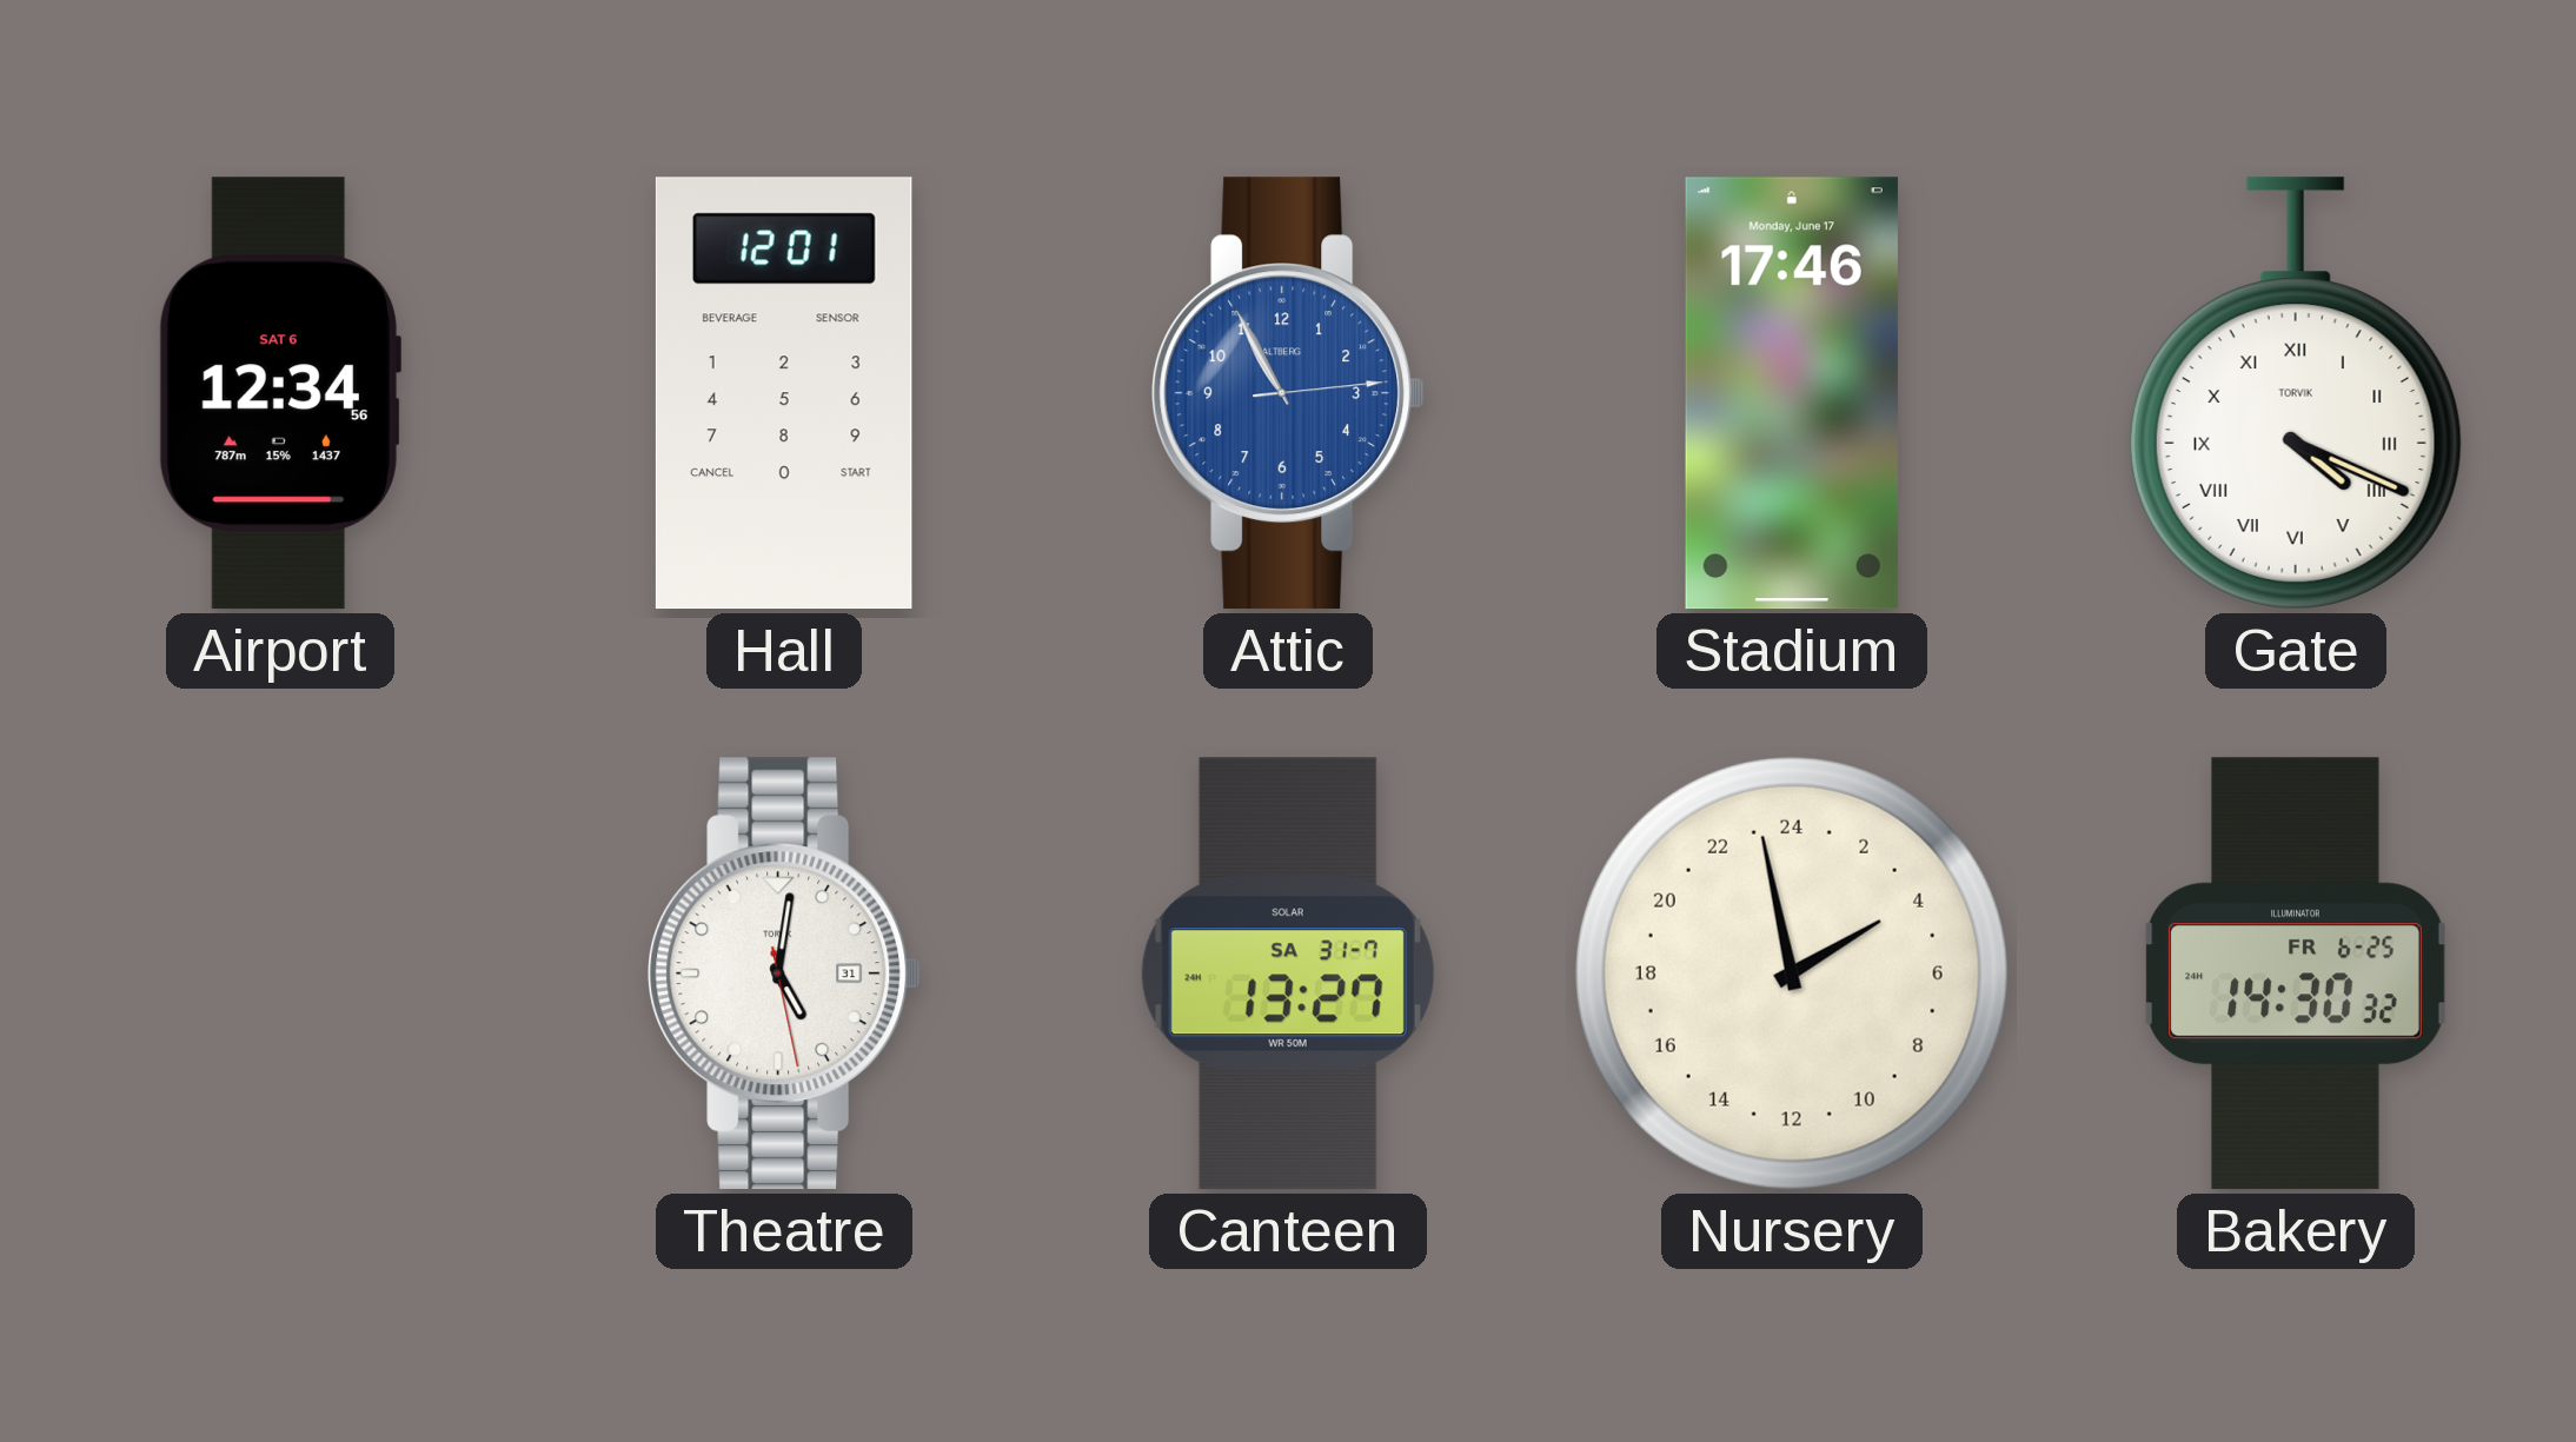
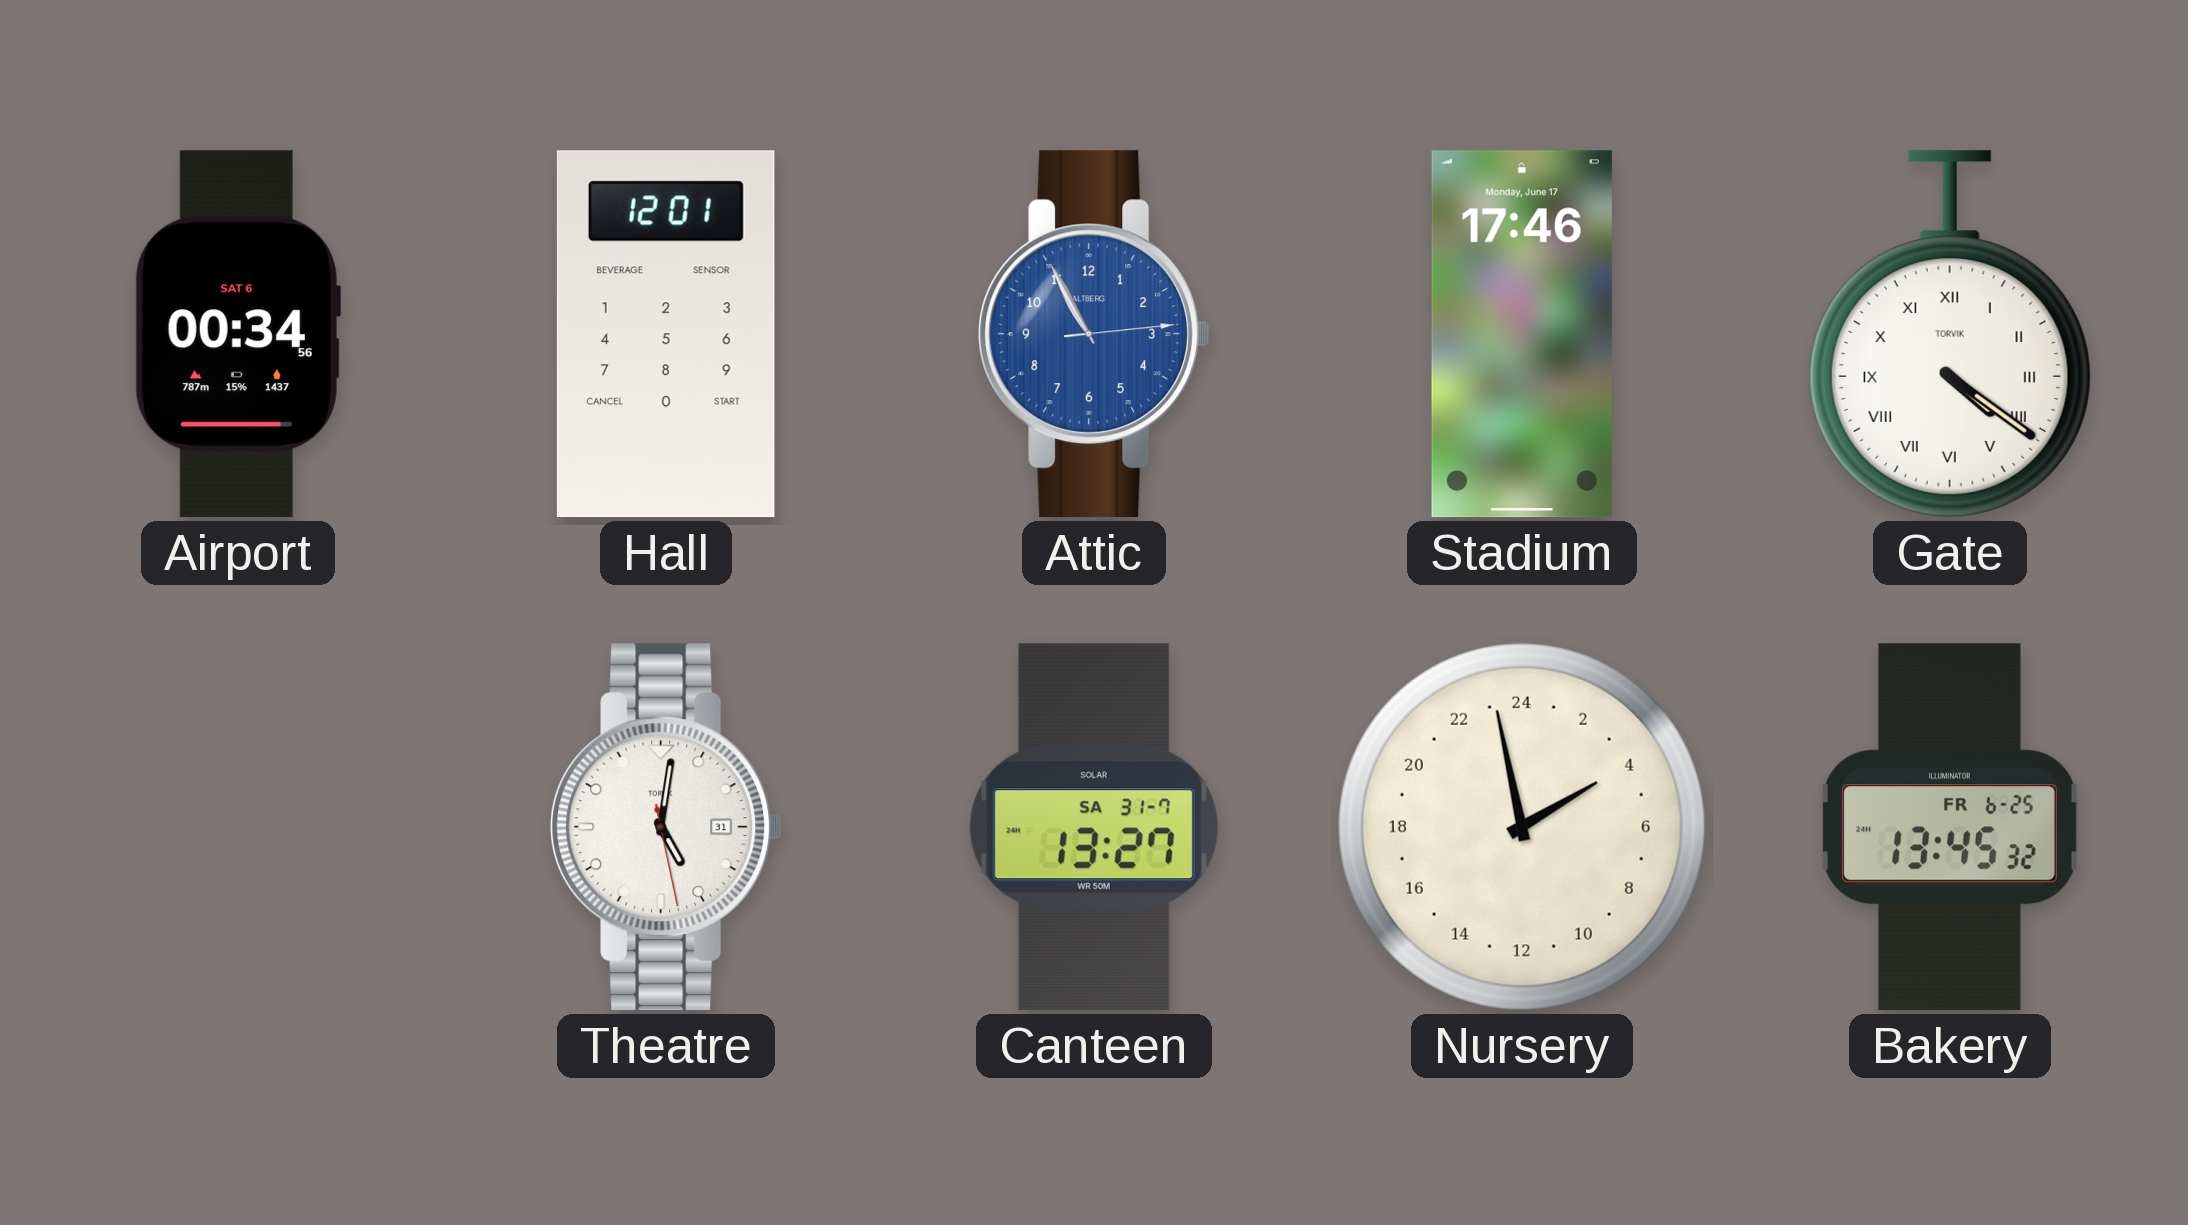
Airport: 12:34 -> 00:34
Gate: 4:19 -> 4:21
Bakery: 14:30 -> 13:45
